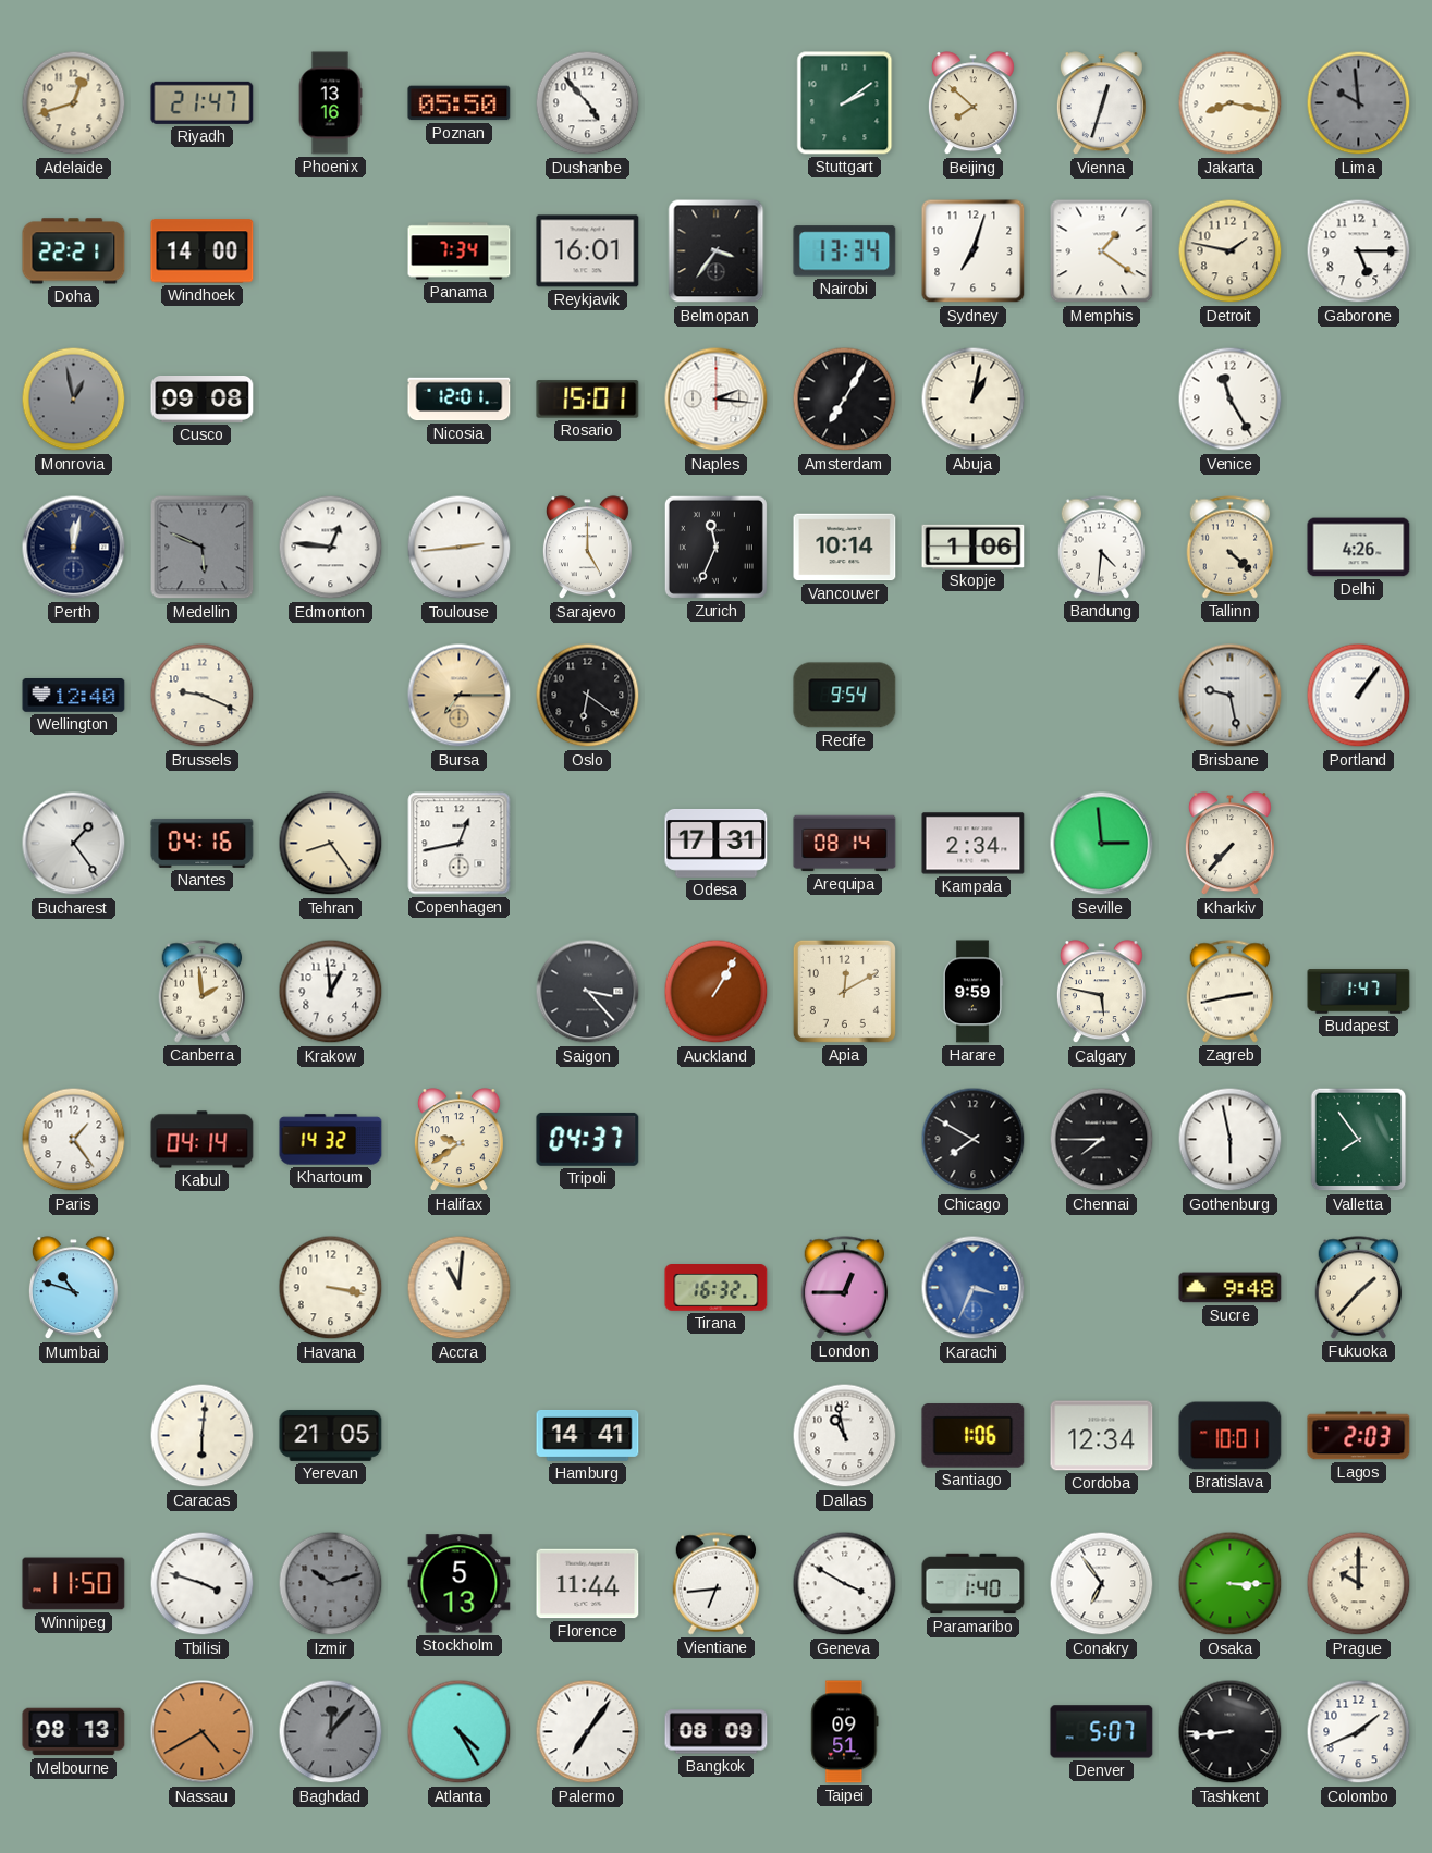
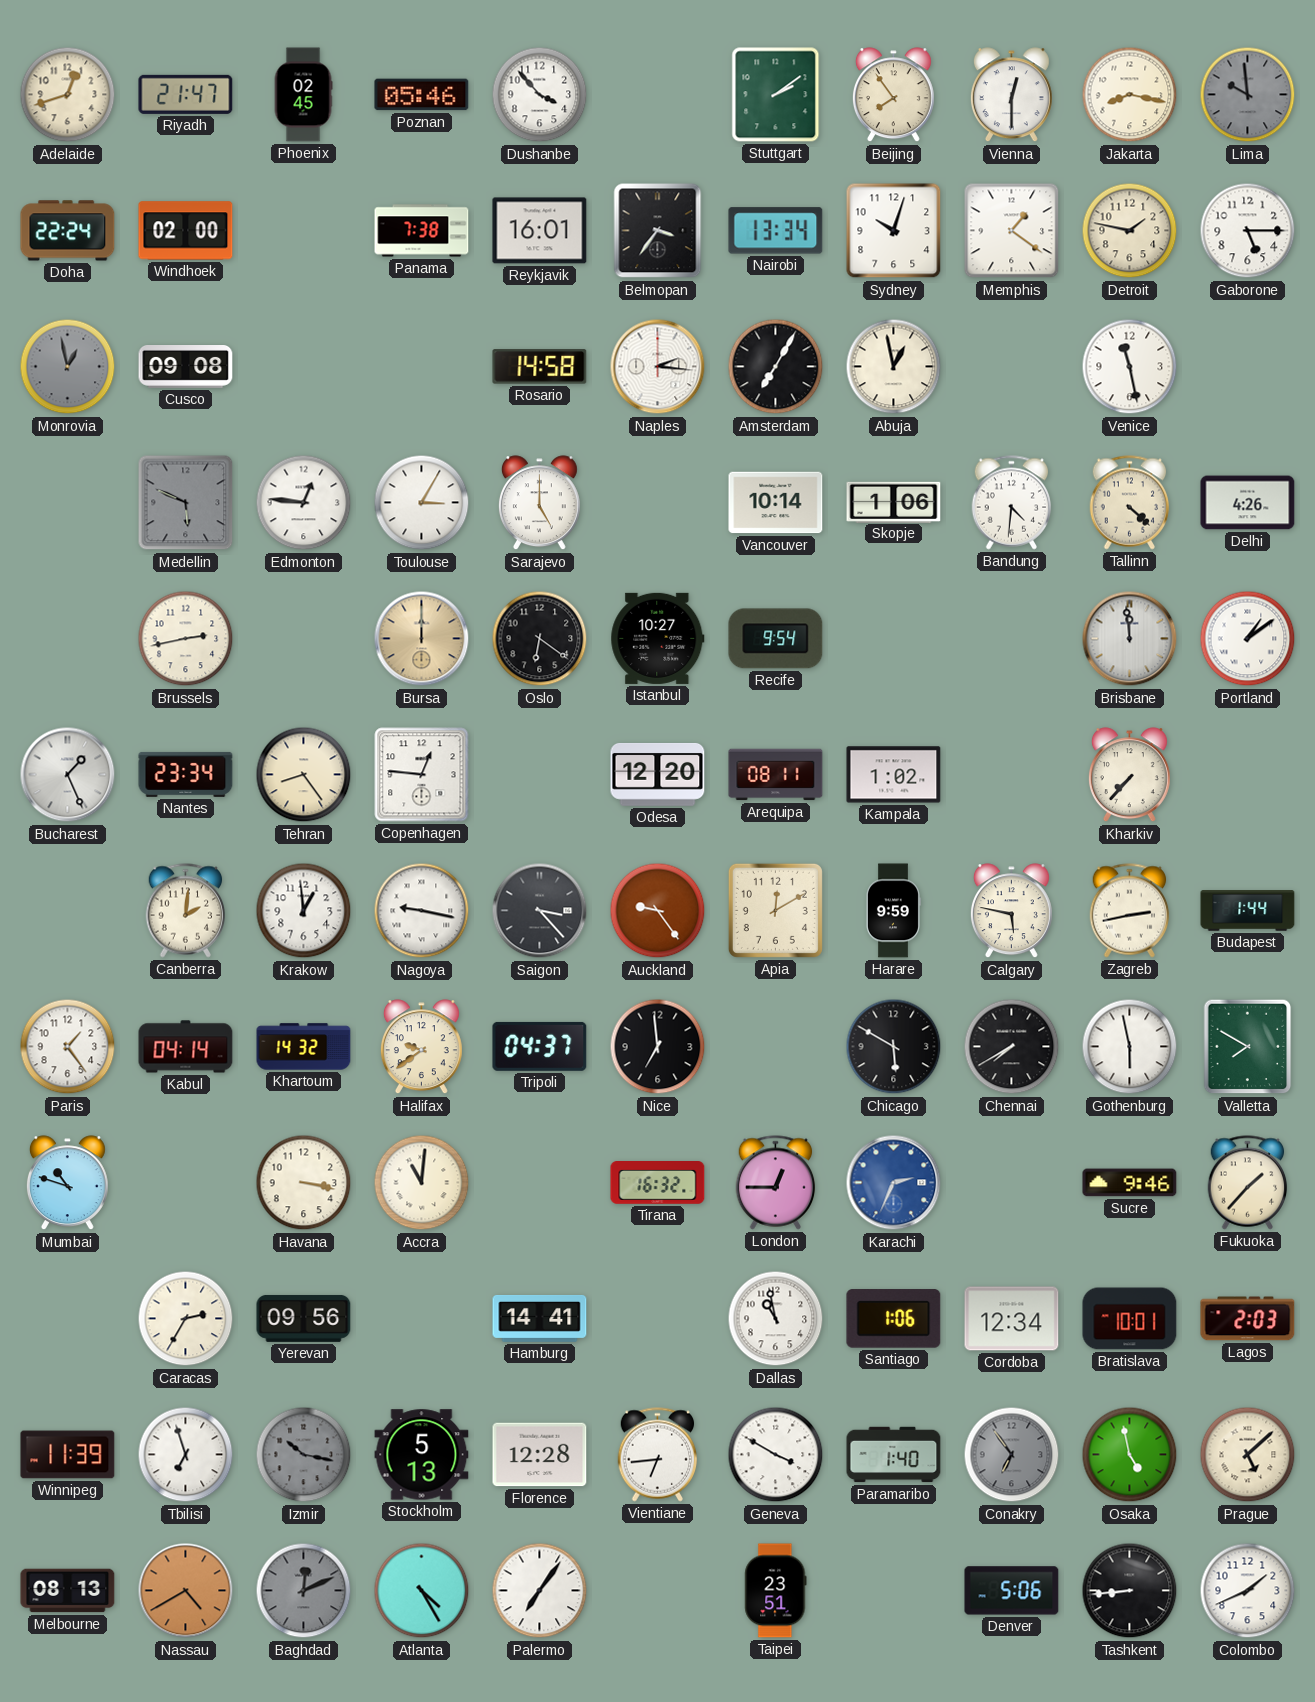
Phoenix: 13:16 -> 02:45
Poznan: 05:50 -> 05:46
Dushanbe: 4:53 -> 3:53
Beijing: 7:52 -> 7:54
Vienna: 12:33 -> 12:30
Doha: 22:21 -> 22:24
Windhoek: 14:00 -> 02:00
Panama: 7:34 -> 7:38
Sydney: 7:03 -> 10:03
Nicosia: 12:01 -> none
Rosario: 15:01 -> 14:58
Abuja: 1:02 -> 12:58
Venice: 11:25 -> 11:28
Perth: 12:02 -> none
Toulouse: 2:44 -> 3:05
Zurich: 11:34 -> none
Wellington: 12:40 -> none
Brussels: 9:19 -> 2:43
Bursa: 7:15 -> 12:00
Istanbul: none -> 10:27
Brisbane: 9:28 -> 11:59
Portland: 1:06 -> 1:09
Bucharest: 1:24 -> 1:26
Nantes: 04:16 -> 23:34
Copenhagen: 12:43 -> 12:46
Odesa: 17:31 -> 12:20
Arequipa: 08:14 -> 08:11
Kampala: 2:34 -> 1:02
Seville: 2:59 -> none
Canberra: 1:59 -> 2:01
Nagoya: none -> 9:17
Auckland: 1:05 -> 9:24
Budapest: 1:47 -> 1:44
Nice: none -> 6:59
Chicago: 7:50 -> 5:50
Chennai: 7:45 -> 7:40
Valletta: 7:54 -> 7:50
Karachi: 3:34 -> 2:34
Sucre: 9:48 -> 9:46
Caracas: 6:01 -> 2:35
Yerevan: 21:05 -> 09:56
Winnipeg: 11:50 -> 11:39
Tbilisi: 3:48 -> 6:57
Izmir: 10:12 -> 10:17
Florence: 11:44 -> 12:28
Conakry dial: white -> grey
Osaka: 3:15 -> 4:58
Prague: 10:00 -> 5:08
Baghdad: 12:07 -> 12:11
Bangkok: 08:09 -> none
Taipei: 09:51 -> 23:51
Denver: 5:07 -> 5:06
